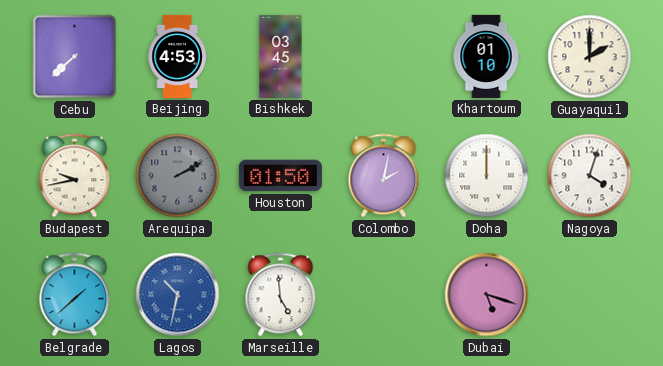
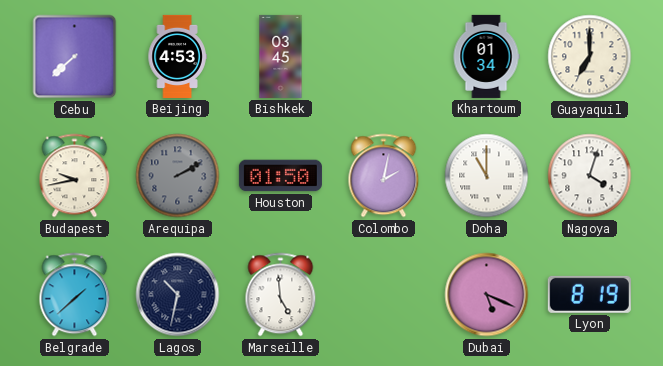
Khartoum: 01:10 -> 01:34
Guayaquil: 2:00 -> 7:00
Doha: 12:00 -> 11:00
Lagos dial: blue -> navy
Dubai: 5:18 -> 5:19
Lyon: none -> 8:19
